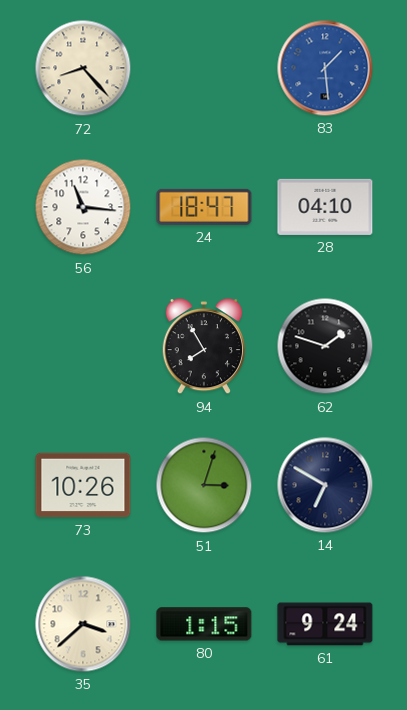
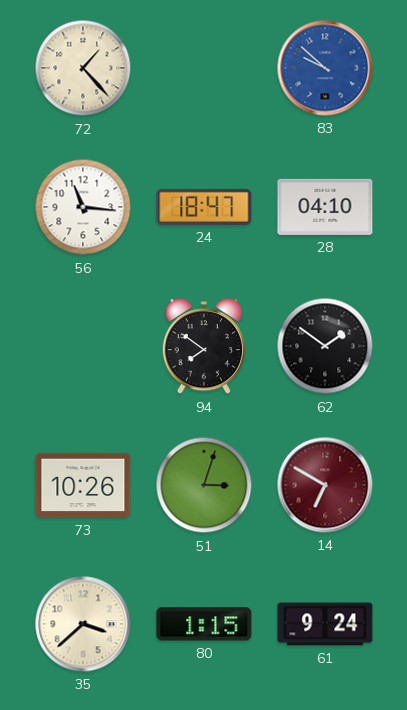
72: 8:23 -> 1:23
83: 1:29 -> 9:52
94: 7:55 -> 7:51
62: 1:48 -> 1:51
14 dial: navy -> burgundy
